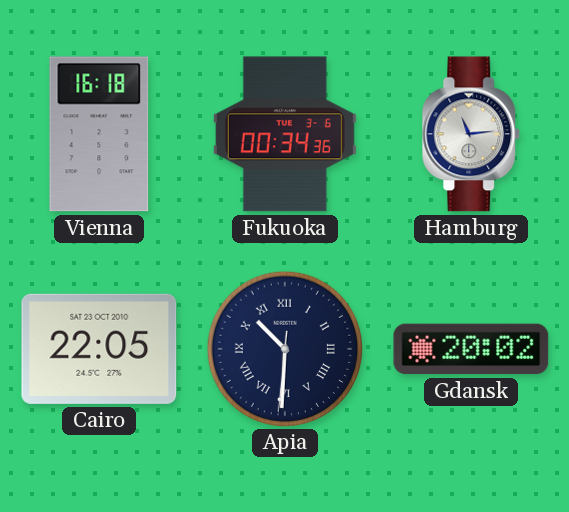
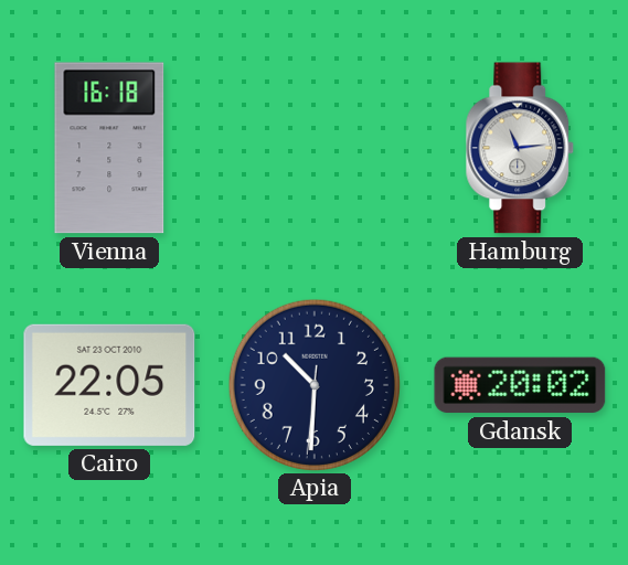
Fukuoka: 00:34 -> none
Apia numerals: Roman -> Arabic
